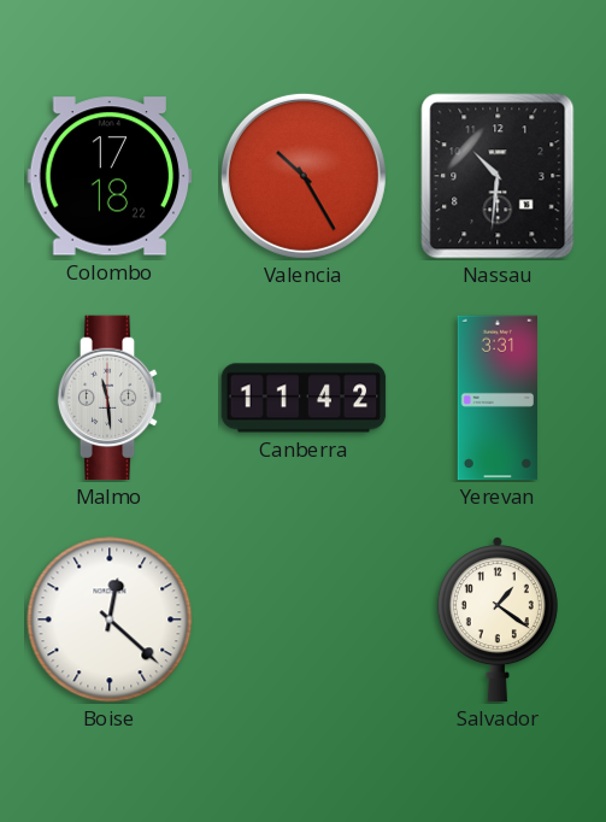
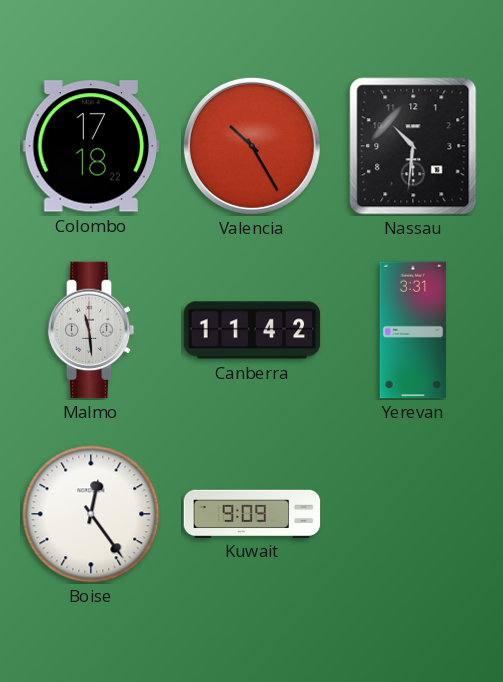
Boise: 12:22 -> 12:24
Kuwait: none -> 9:09
Salvador: 1:21 -> none
